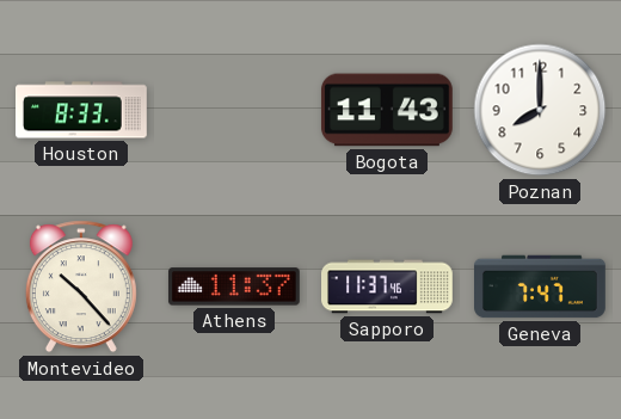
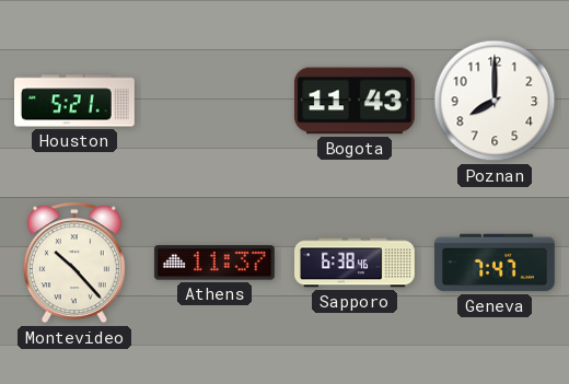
Houston: 8:33 -> 5:21
Sapporo: 11:37 -> 6:38
